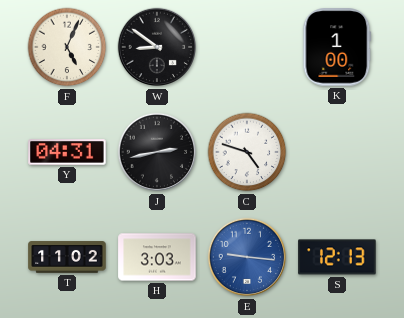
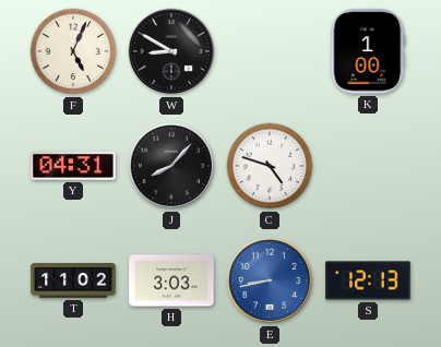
W: 8:51 -> 8:50
J: 2:43 -> 8:07
E: 9:16 -> 8:43
